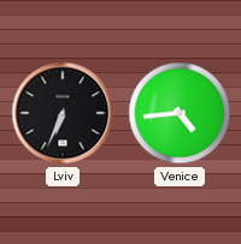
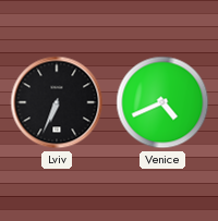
Venice: 4:44 -> 4:41
